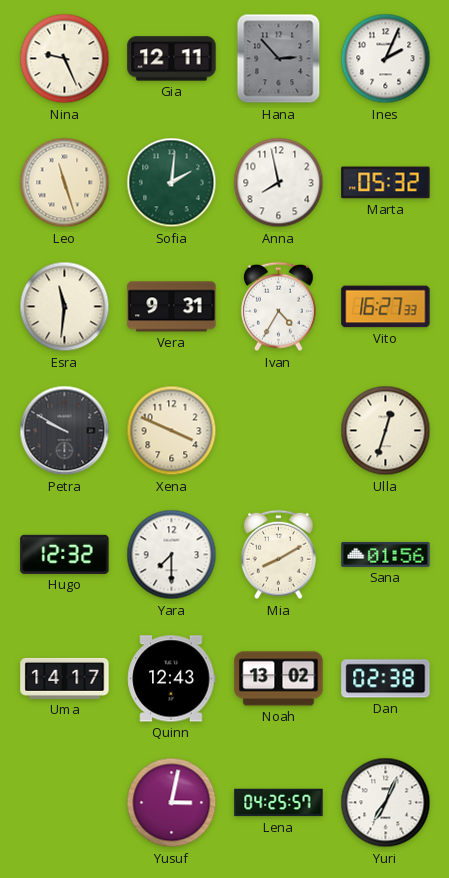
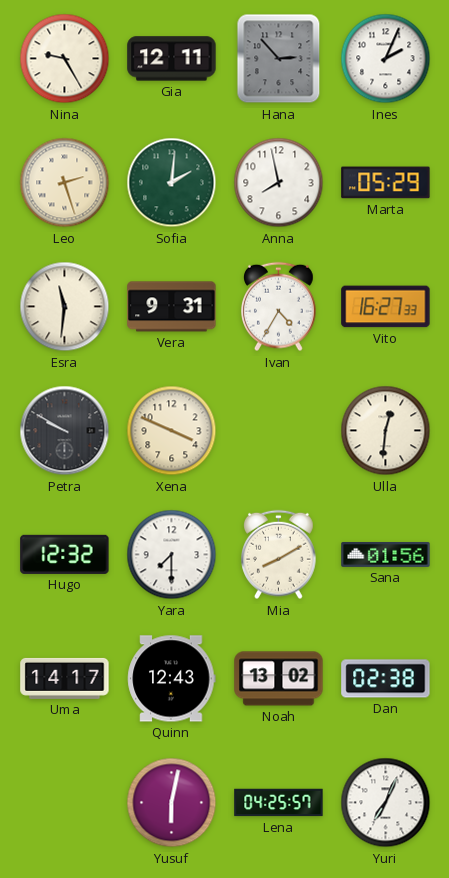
Nina: 9:26 -> 9:25
Leo: 11:27 -> 2:27
Marta: 05:32 -> 05:29
Ulla: 12:33 -> 12:31
Yusuf: 3:02 -> 6:02
